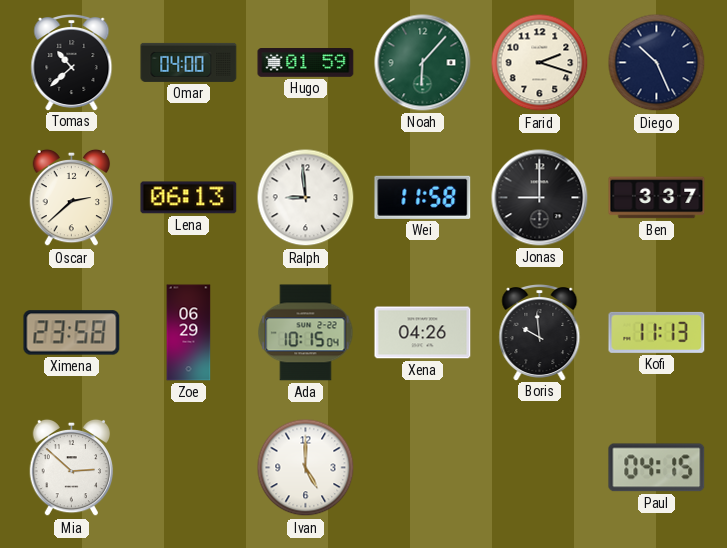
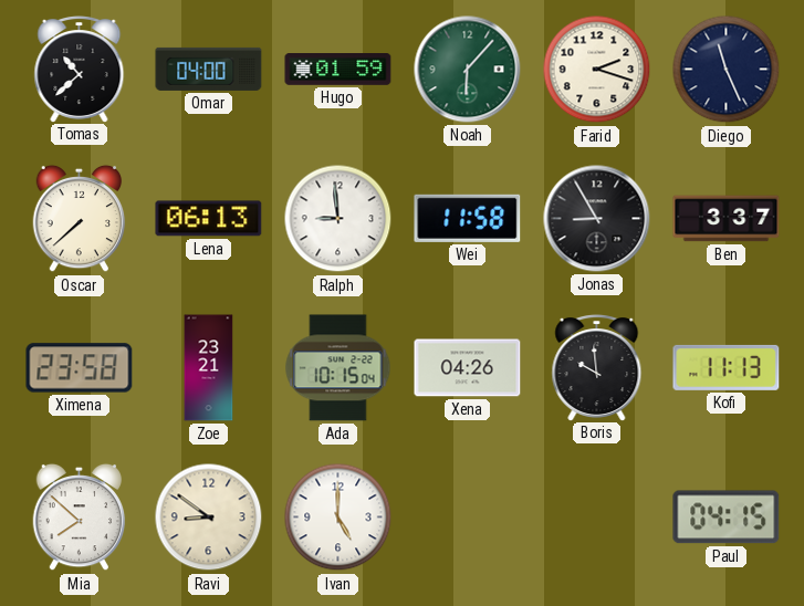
Diego: 10:26 -> 11:26
Oscar: 2:38 -> 7:38
Jonas: 9:00 -> 8:55
Zoe: 06:29 -> 23:21
Mia: 2:52 -> 7:52
Ravi: none -> 8:51
